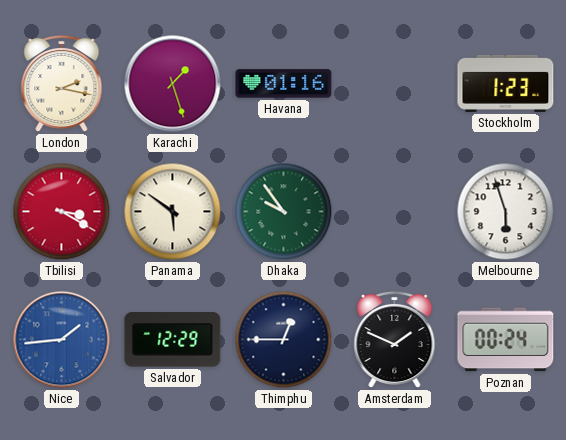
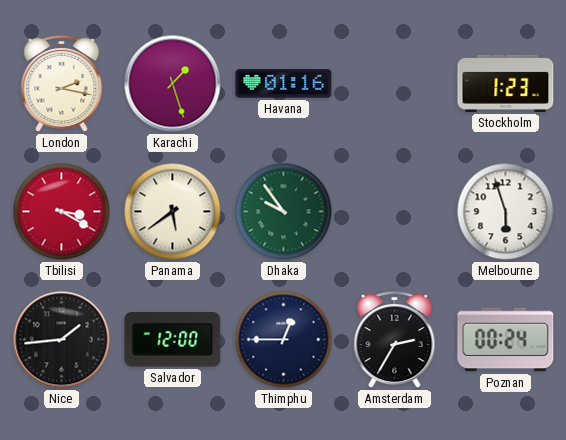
Panama: 5:51 -> 5:39
Nice dial: blue -> black
Salvador: 12:29 -> 12:00
Amsterdam: 1:49 -> 2:35
